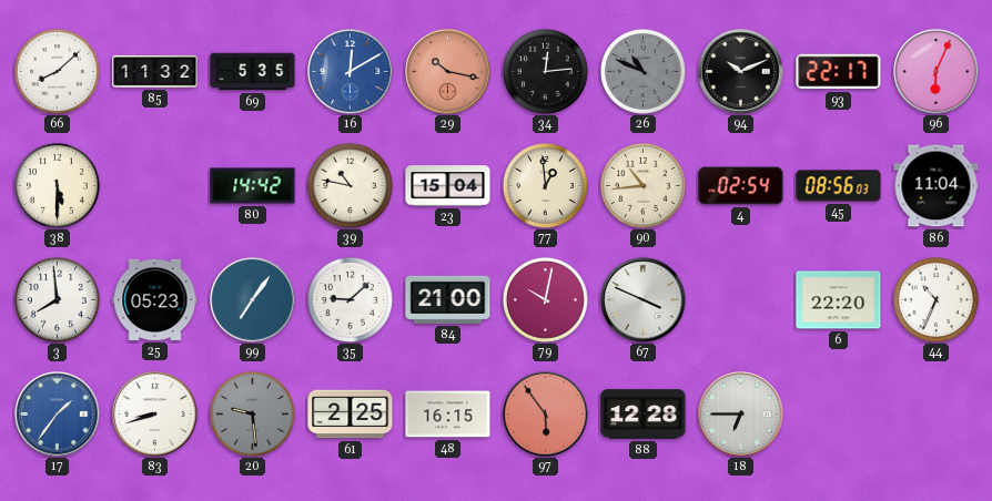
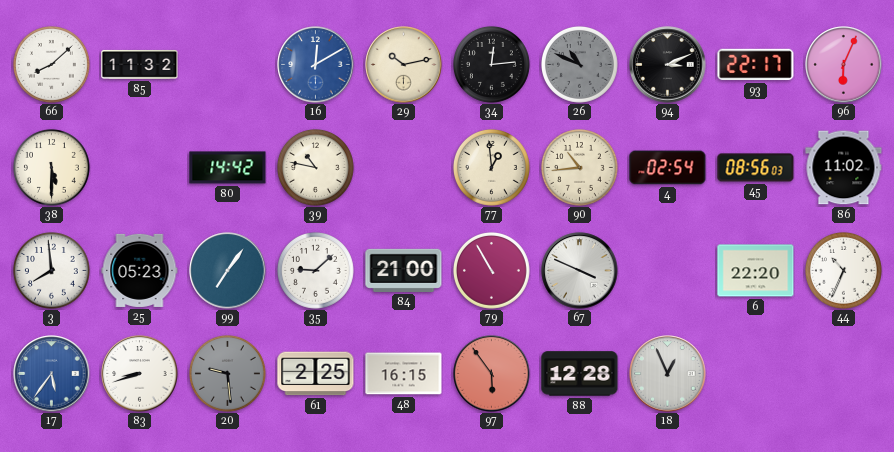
69: 5:35 -> none
29: 10:17 -> 10:13
29 dial: salmon -> cream
94: 10:11 -> 3:11
23: 15:04 -> none
86: 11:04 -> 11:02
79: 10:02 -> 10:55
17: 1:36 -> 5:36
18: 6:45 -> 12:56
